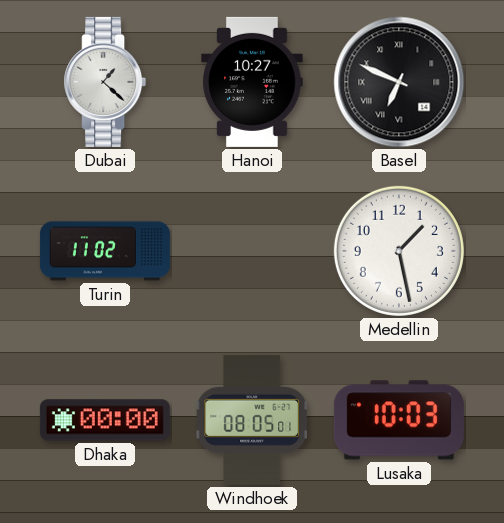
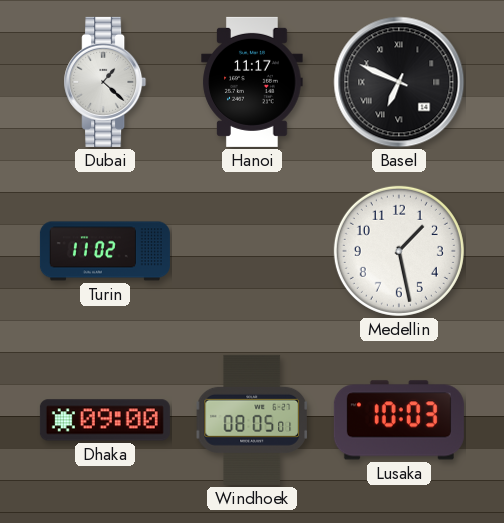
Hanoi: 10:27 -> 11:17
Dhaka: 00:00 -> 09:00
